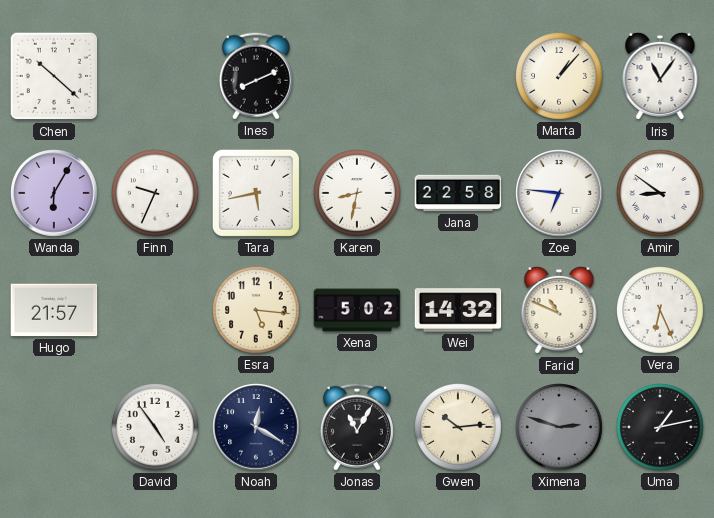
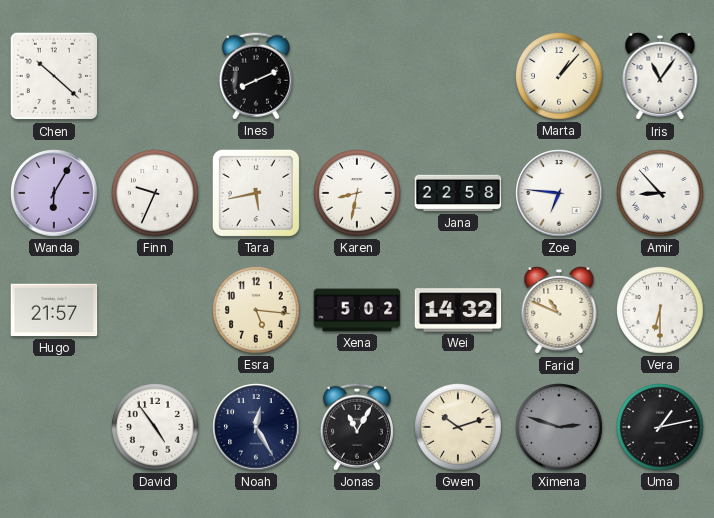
Amir: 8:51 -> 8:53
Vera: 6:26 -> 6:30
Noah: 12:20 -> 12:25
Gwen: 10:14 -> 10:12
